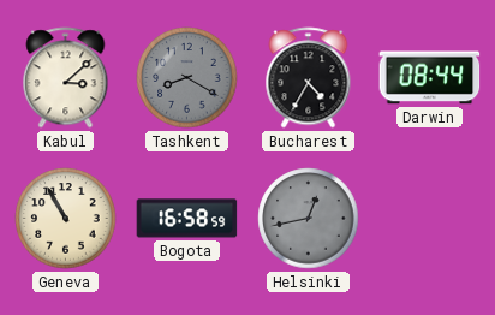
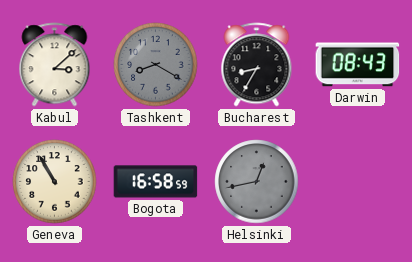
Bucharest: 4:35 -> 8:35
Darwin: 08:44 -> 08:43
